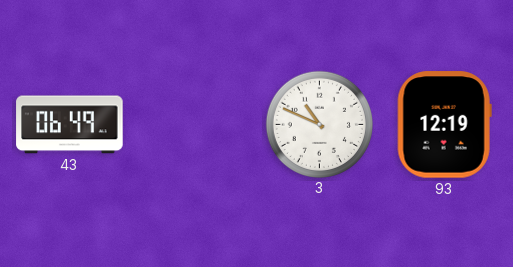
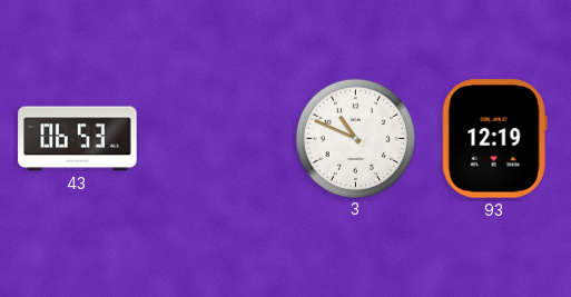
43: 06:49 -> 06:53
